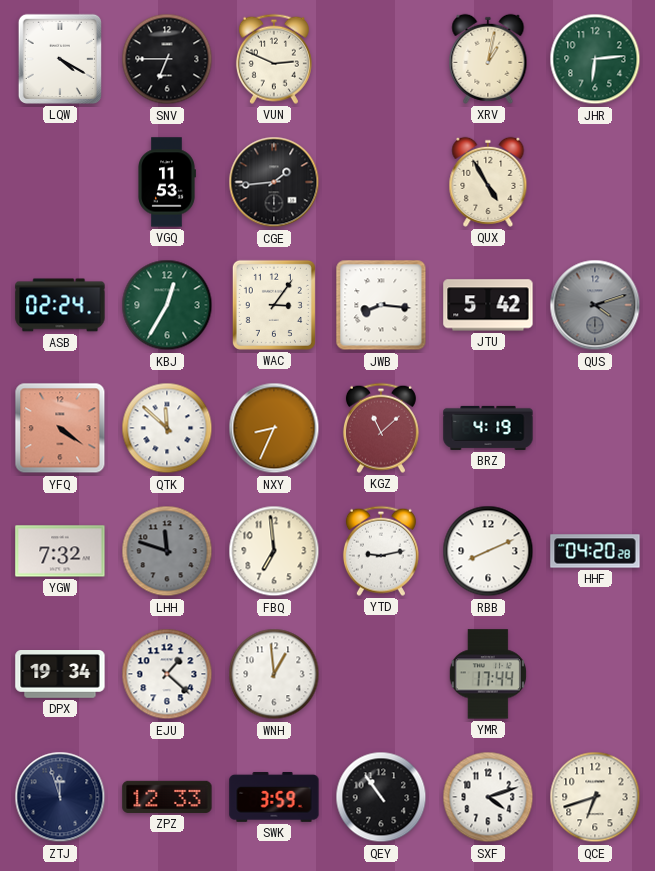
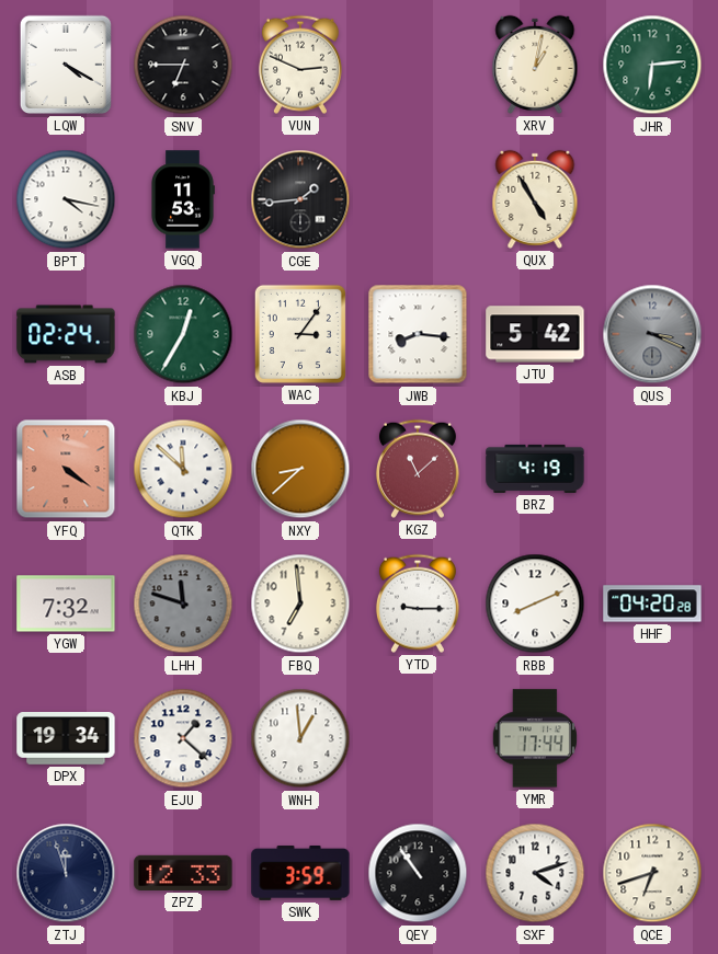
BPT: none -> 4:17
QUS: 4:12 -> 3:19
NXY: 8:34 -> 8:38
YTD: 9:13 -> 9:15
